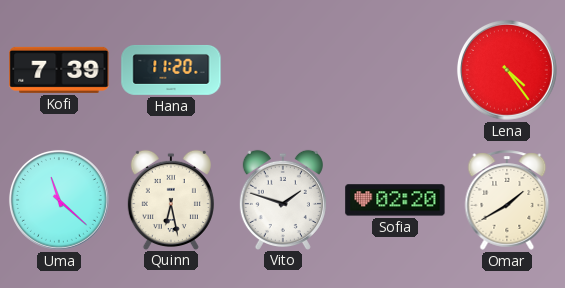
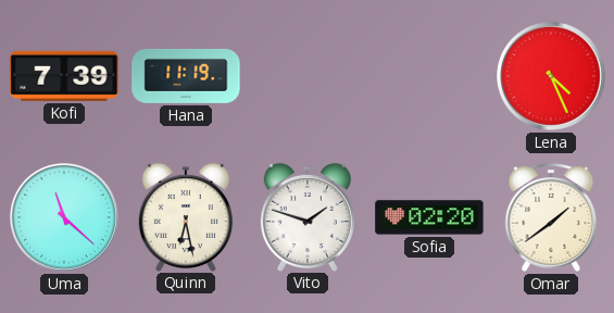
Hana: 11:20 -> 11:19
Lena: 4:24 -> 4:26
Omar: 1:40 -> 1:39
